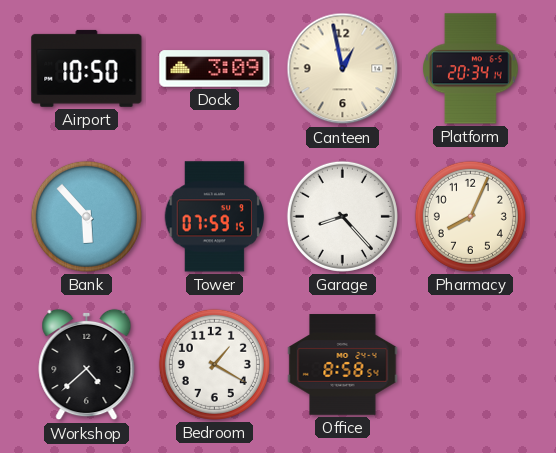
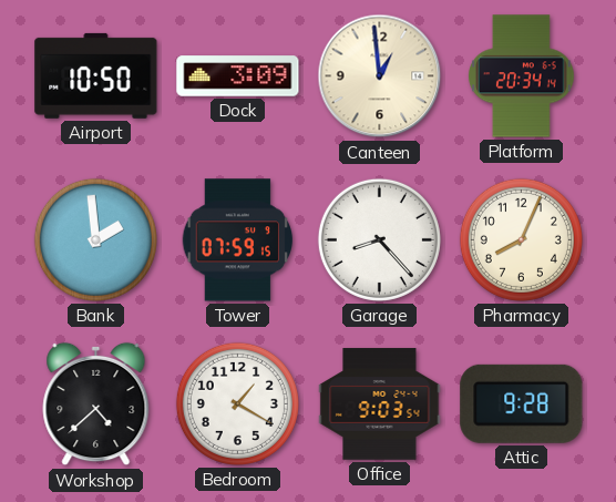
Canteen: 12:58 -> 12:59
Bank: 5:53 -> 1:59
Office: 8:58 -> 9:03
Attic: none -> 9:28
